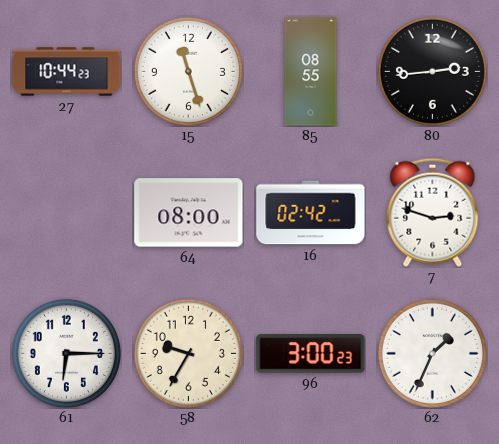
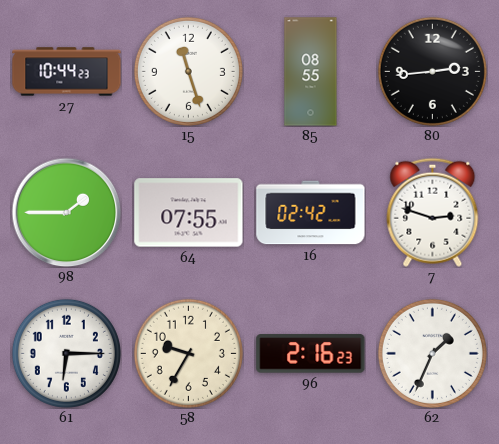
98: none -> 1:45
64: 08:00 -> 07:55
96: 3:00 -> 2:16
